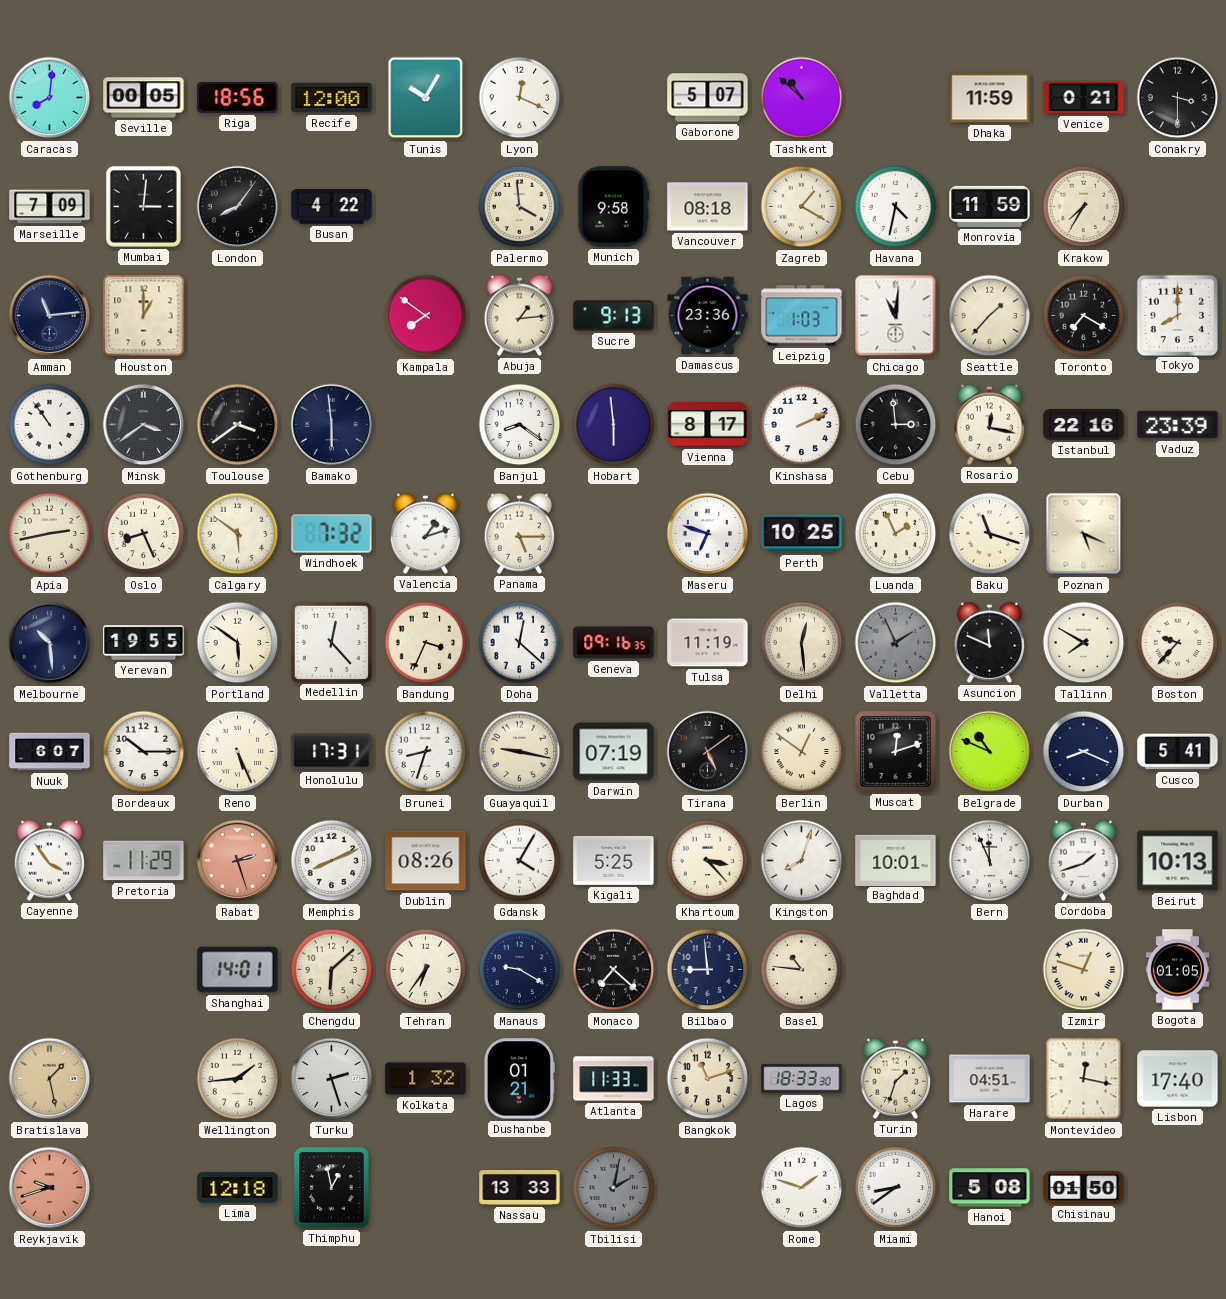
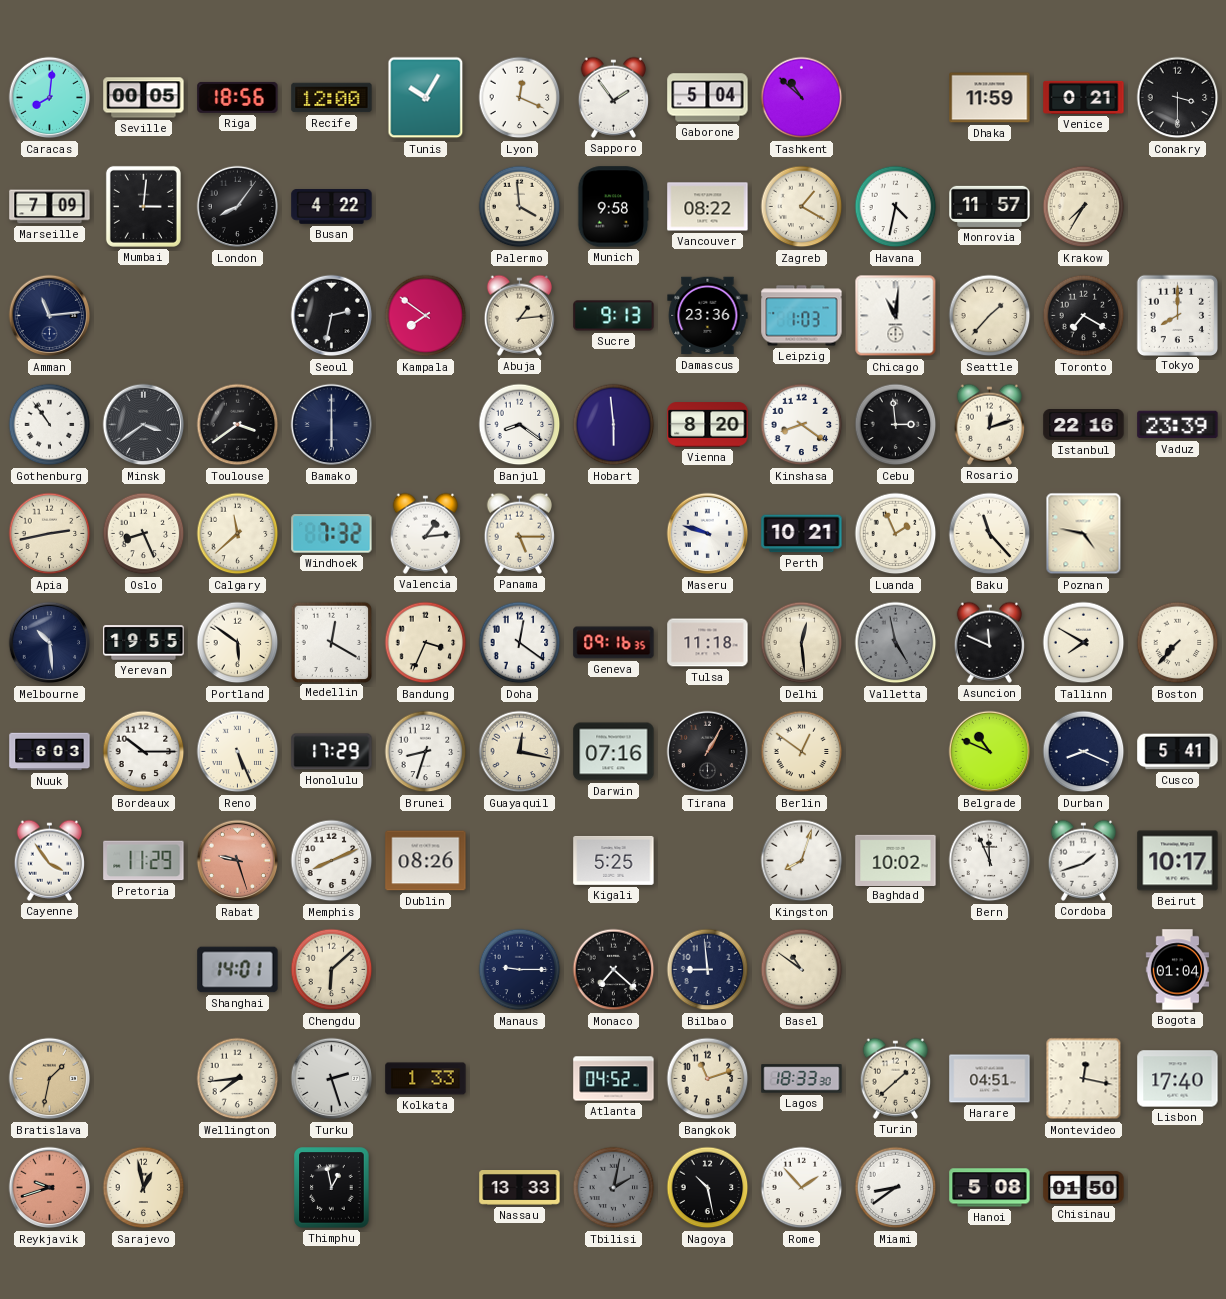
Sapporo: none -> 1:54
Gaborone: 5:07 -> 5:04
Vancouver: 08:18 -> 08:22
Monrovia: 11:59 -> 11:57
Houston: 1:00 -> none
Seoul: none -> 2:32
Bamako: 5:59 -> 6:00
Vienna: 8:17 -> 8:20
Kinshasa: 2:11 -> 8:21
Rosario: 12:17 -> 12:12
Calgary: 5:51 -> 11:38
Valencia: 1:12 -> 1:14
Maseru: 6:48 -> 9:48
Perth: 10:25 -> 10:21
Baku: 11:18 -> 11:23
Poznan: 5:19 -> 4:47
Medellin: 12:23 -> 12:20
Doha: 12:22 -> 12:21
Tulsa: 11:19 -> 11:18
Valletta: 1:56 -> 4:58
Boston: 9:37 -> 7:37
Nuuk: 6:07 -> 6:03
Honolulu: 17:31 -> 17:29
Guayaquil: 9:17 -> 12:17
Darwin: 07:19 -> 07:16
Tirana: 5:09 -> 1:05
Muscat: 12:12 -> none
Rabat: 2:27 -> 9:27
Gdansk: 4:05 -> none
Khartoum: 3:23 -> none
Baghdad: 10:01 -> 10:02
Beirut: 10:13 -> 10:17
Tehran: 6:36 -> none
Manaus: 9:20 -> 9:15
Basel: 10:46 -> 10:51
Izmir: 12:48 -> none
Bogota: 01:05 -> 01:04
Bratislava: 1:28 -> 1:32
Wellington: 1:44 -> 7:44
Kolkata: 1:32 -> 1:33
Dushanbe: 01:21 -> none
Atlanta: 11:33 -> 04:52
Turin: 1:33 -> 1:38
Sarajevo: none -> 12:58
Lima: 12:18 -> none
Nagoya: none -> 10:28
Rome: 1:48 -> 1:53
